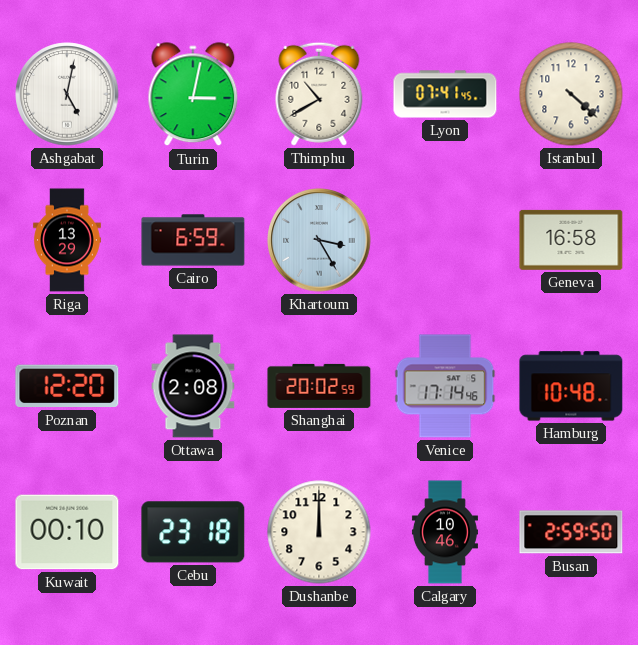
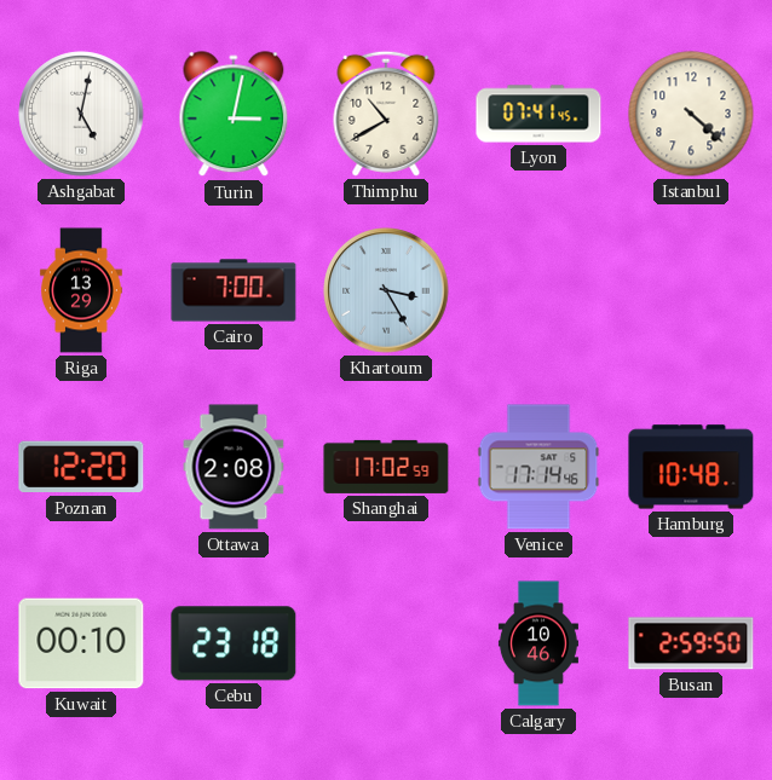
Cairo: 6:59 -> 7:00
Geneva: 16:58 -> none
Shanghai: 20:02 -> 17:02
Dushanbe: 12:00 -> none
